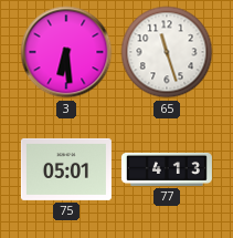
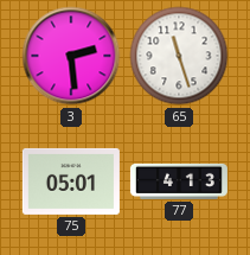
3: 6:29 -> 2:29
